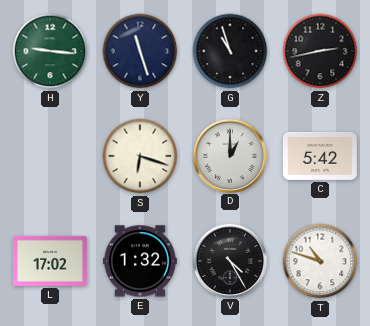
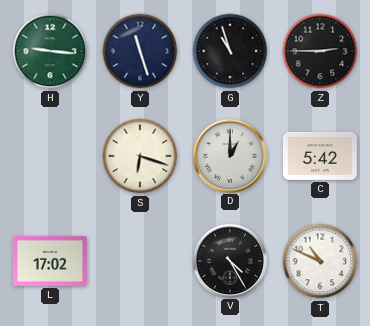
Z: 2:43 -> 2:45
E: 1:32 -> none
T: 10:48 -> 10:49
